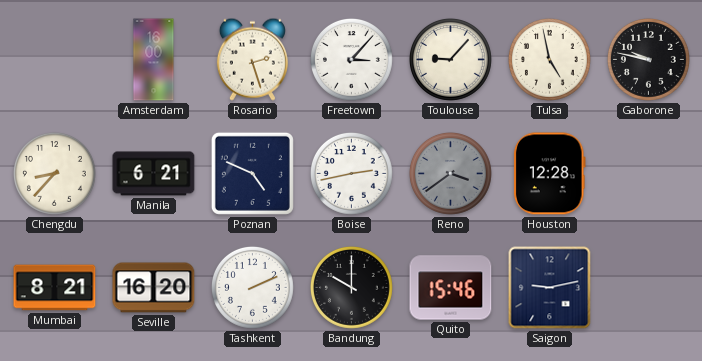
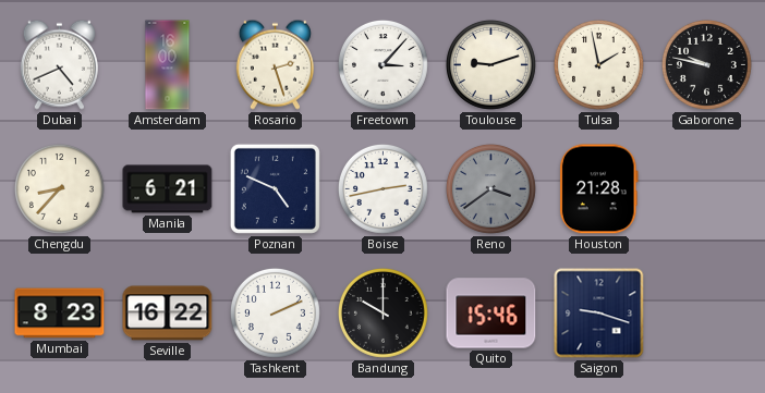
Dubai: none -> 4:41
Toulouse: 9:07 -> 9:12
Tulsa: 4:58 -> 1:58
Houston: 12:28 -> 21:28
Mumbai: 8:21 -> 8:23
Seville: 16:20 -> 16:22
Saigon: 9:13 -> 9:18
